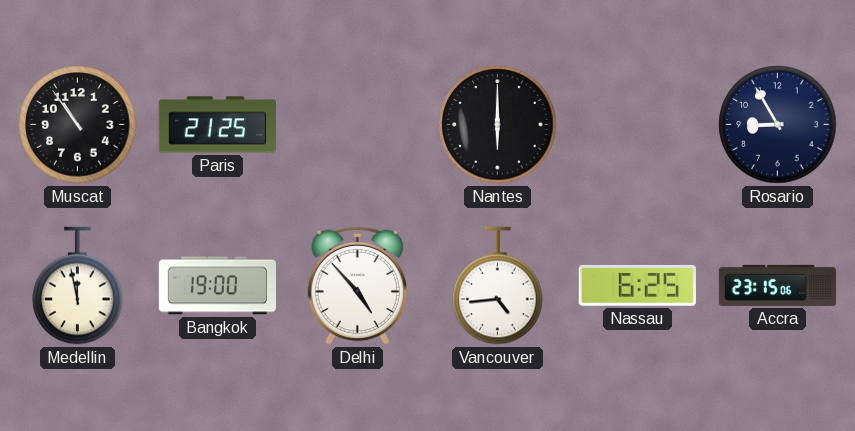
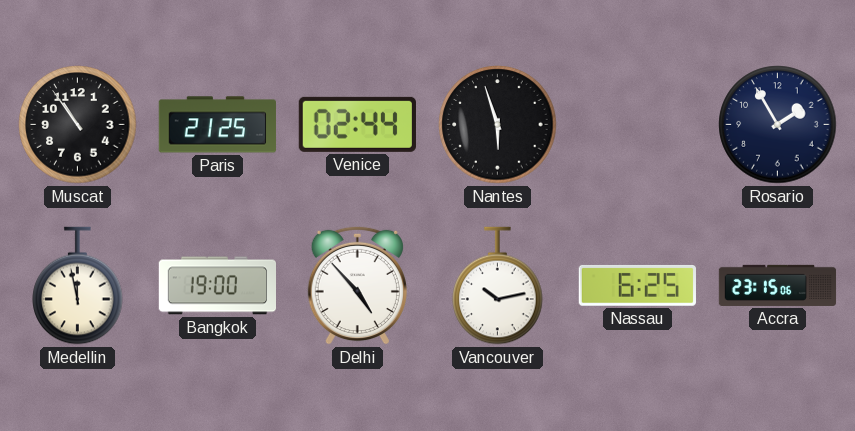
Venice: none -> 02:44
Nantes: 6:00 -> 5:57
Rosario: 8:55 -> 1:55
Vancouver: 4:44 -> 10:13
